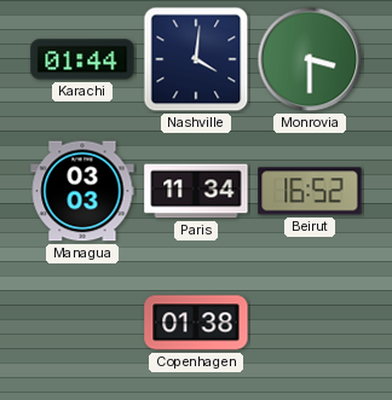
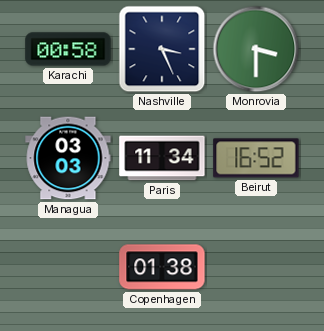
Karachi: 01:44 -> 00:58
Nashville: 4:01 -> 3:26
